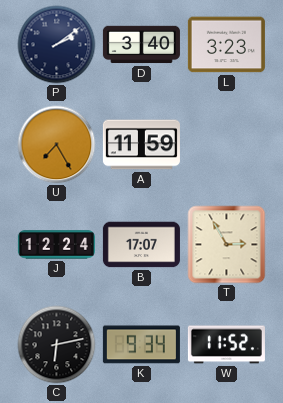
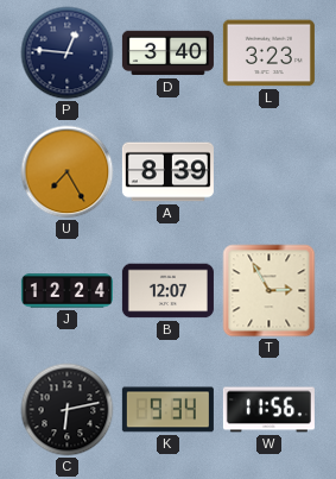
P: 2:09 -> 12:46
A: 11:59 -> 8:39
B: 17:07 -> 12:07
W: 11:52 -> 11:56
